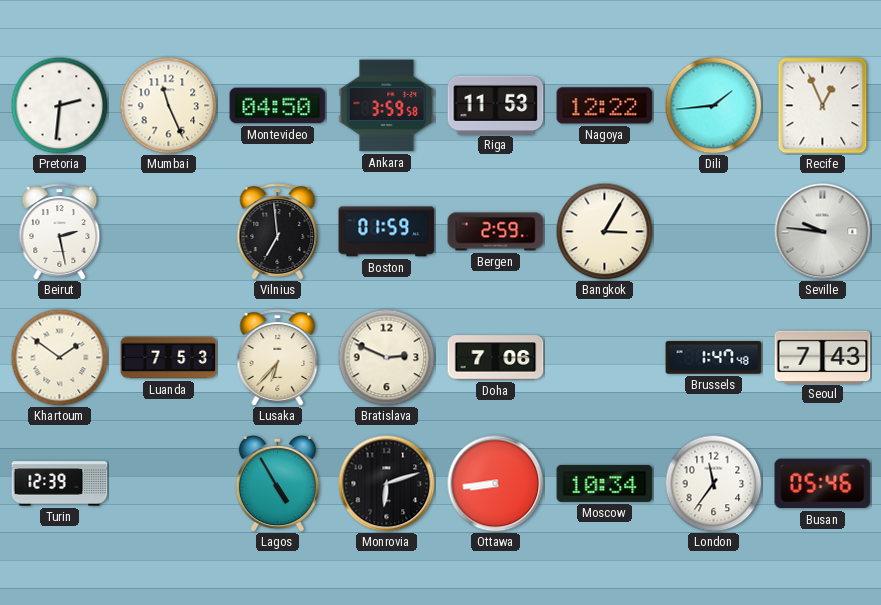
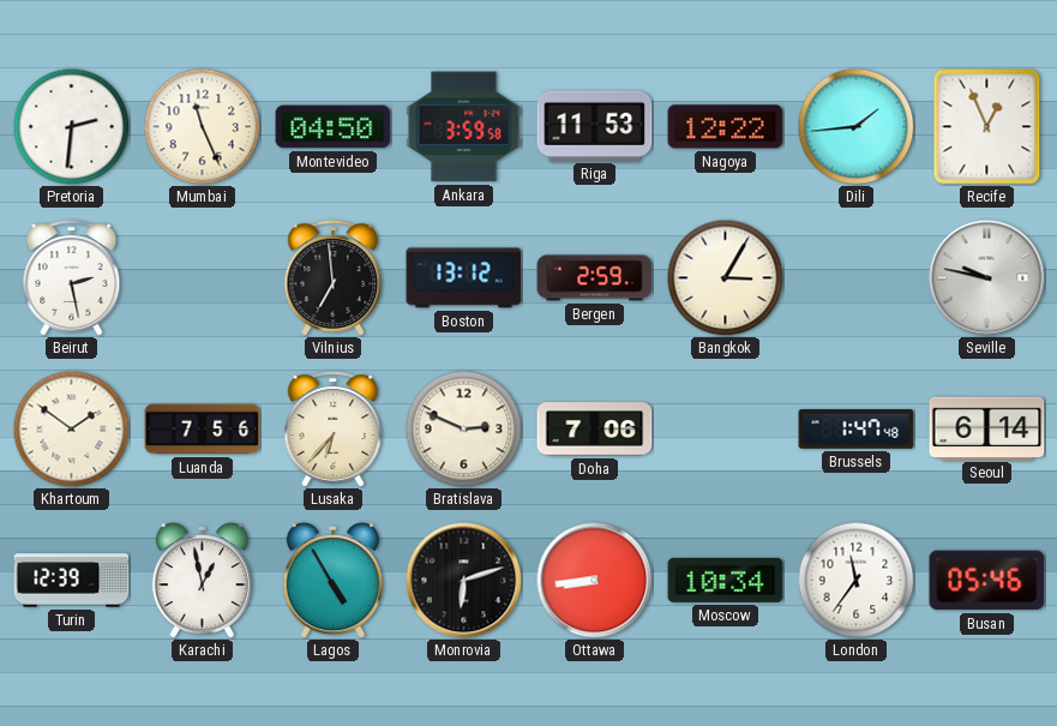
Boston: 01:59 -> 13:12
Seville: 9:46 -> 9:47
Luanda: 7:53 -> 7:56
Seoul: 7:43 -> 6:14
Karachi: none -> 12:58
